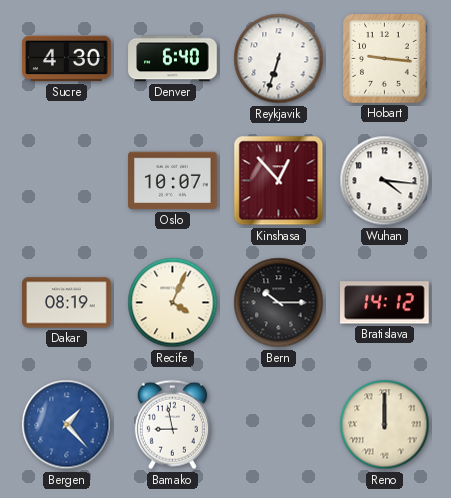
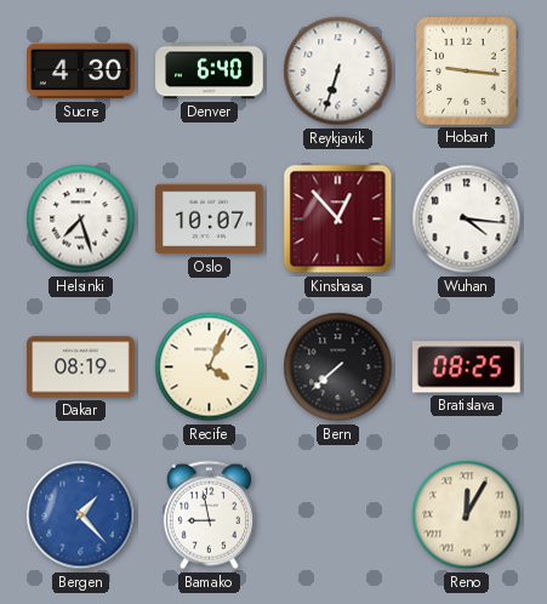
Helsinki: none -> 7:27
Bern: 10:15 -> 7:38
Bratislava: 14:12 -> 08:25
Reno: 12:00 -> 12:05
